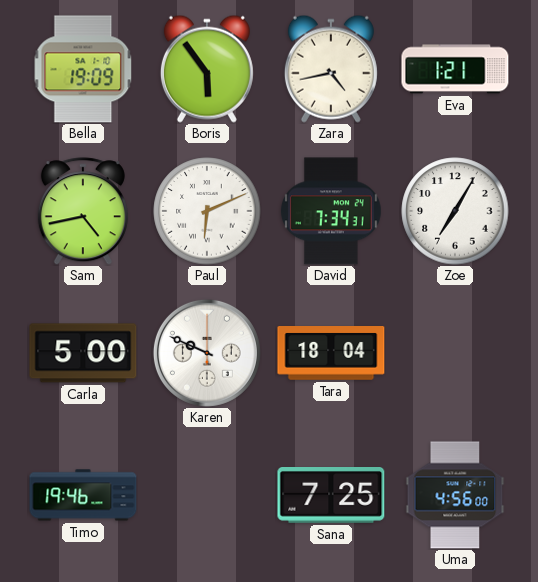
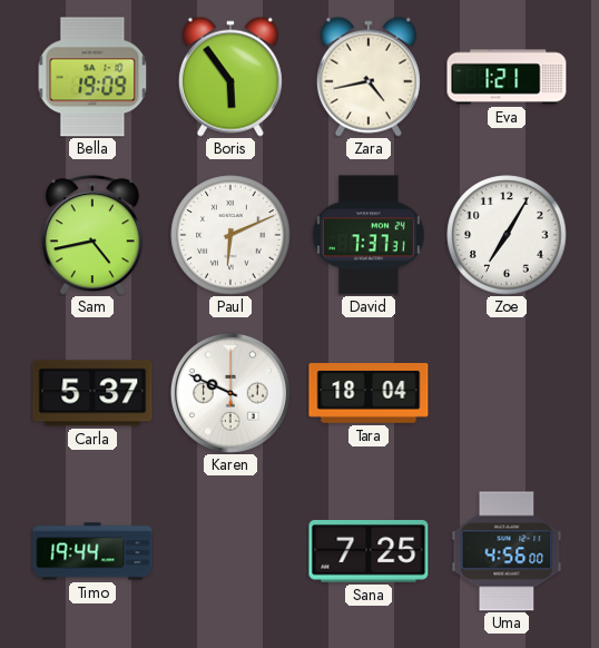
David: 7:34 -> 7:37
Carla: 5:00 -> 5:37
Timo: 19:46 -> 19:44
